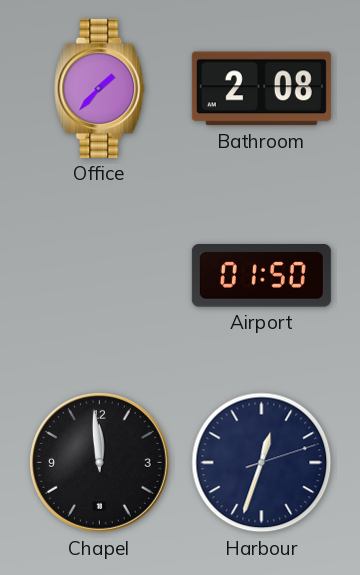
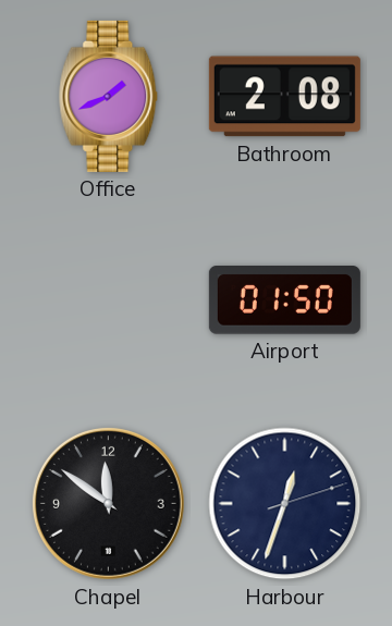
Office: 1:37 -> 1:41
Chapel: 11:59 -> 11:51
